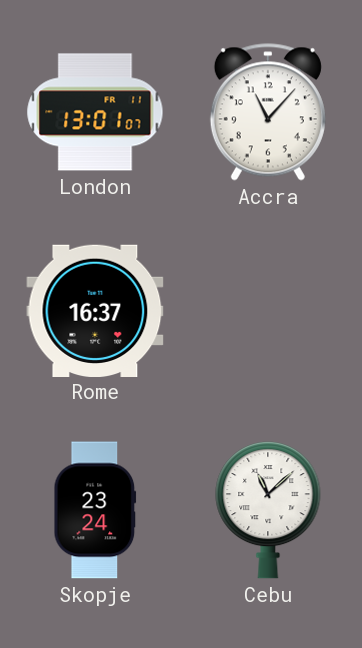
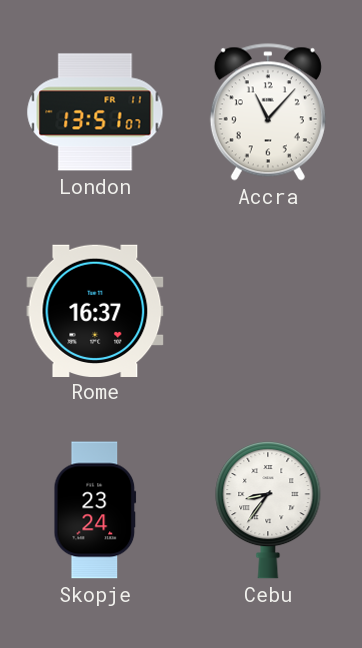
London: 13:01 -> 13:51
Cebu: 11:08 -> 8:36
